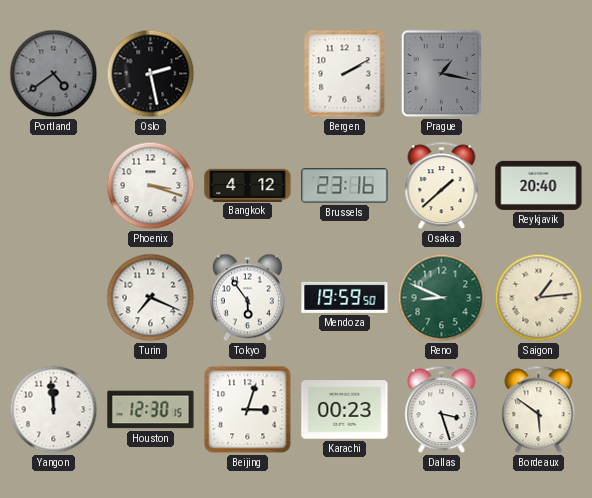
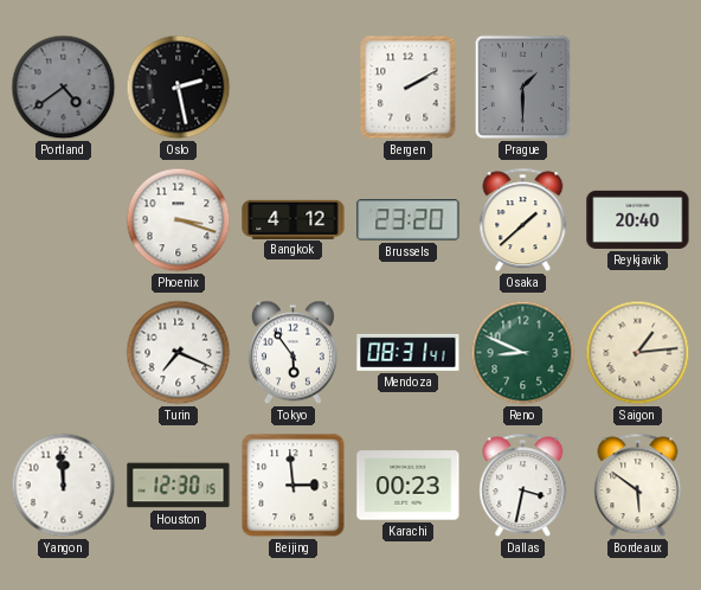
Prague: 1:17 -> 1:30
Brussels: 23:16 -> 23:20
Mendoza: 19:59 -> 08:31
Beijing: 3:03 -> 2:59
Dallas: 3:27 -> 3:32
